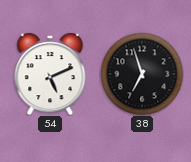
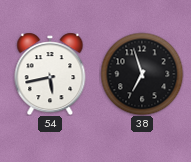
54: 5:11 -> 5:43
